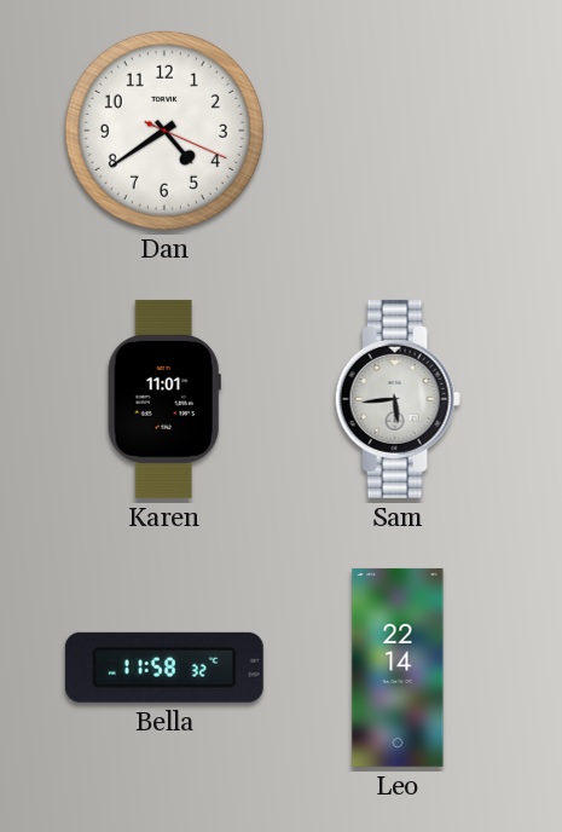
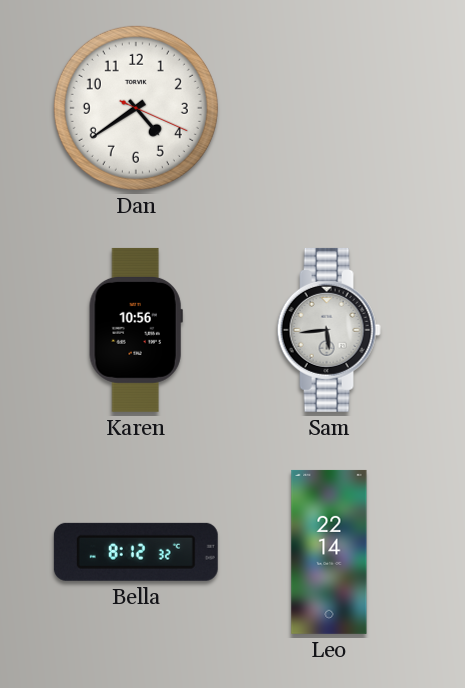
Karen: 11:01 -> 10:56
Bella: 11:58 -> 8:12
